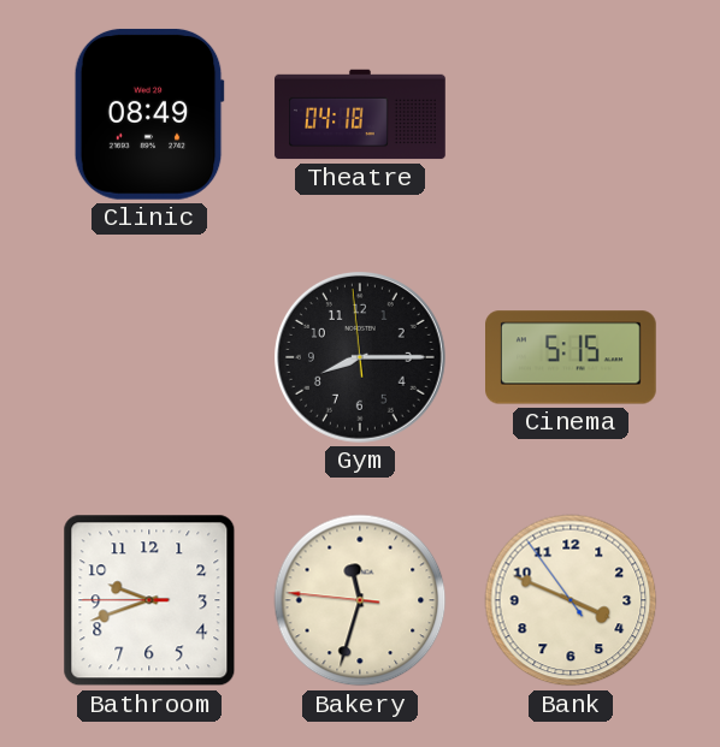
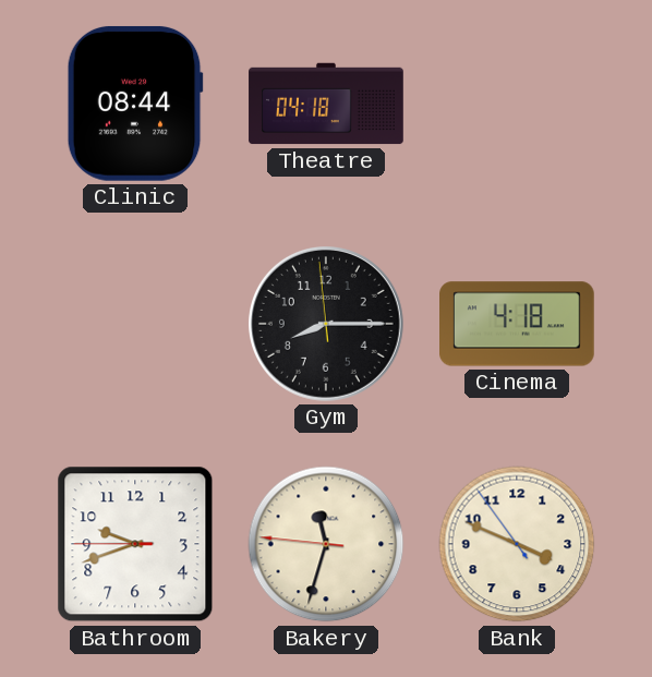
Clinic: 08:49 -> 08:44
Cinema: 5:15 -> 4:18
